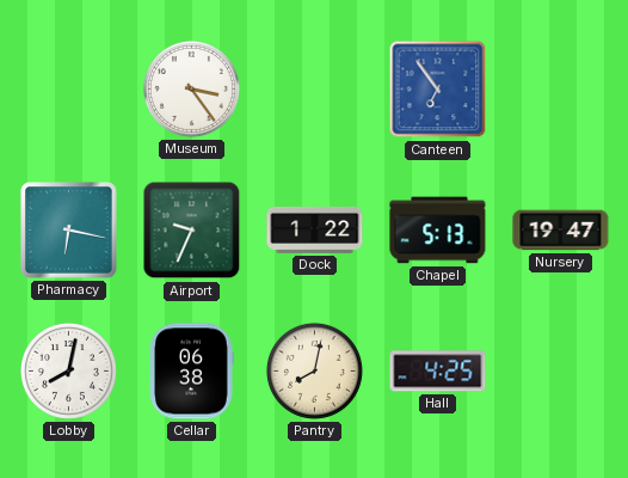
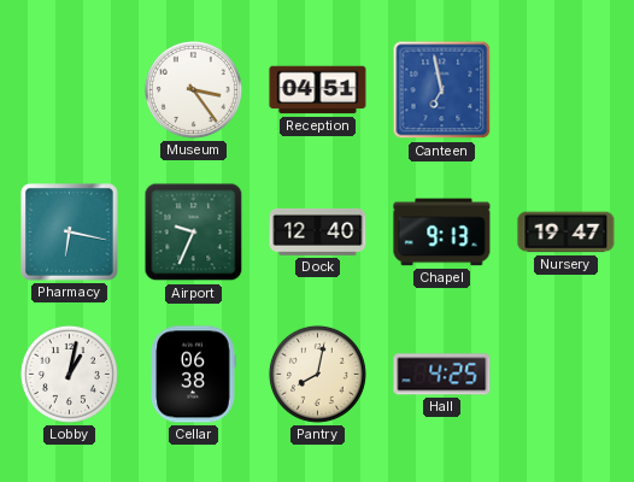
Reception: none -> 04:51
Canteen: 6:54 -> 6:58
Dock: 1:22 -> 12:40
Chapel: 5:13 -> 9:13
Lobby: 8:02 -> 1:02
